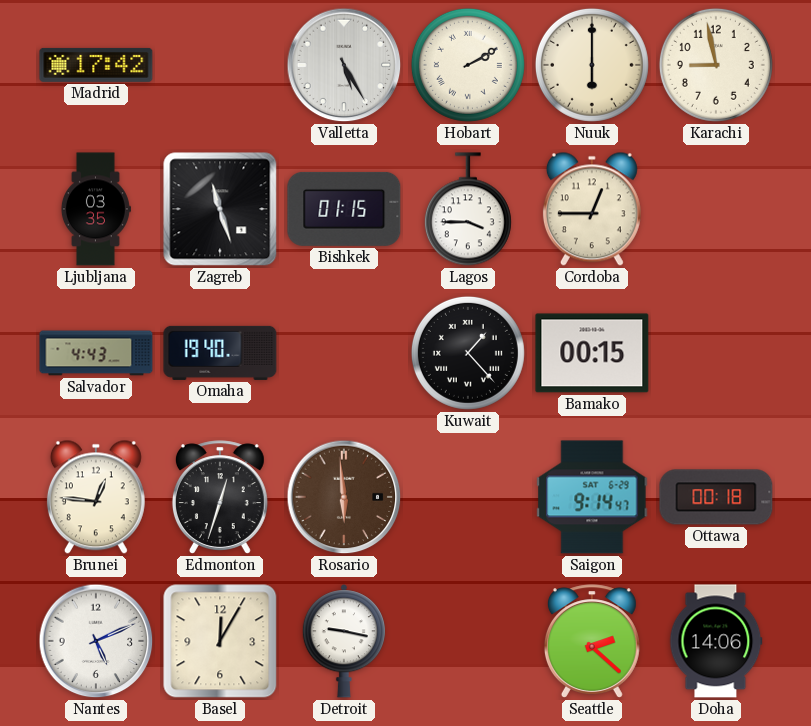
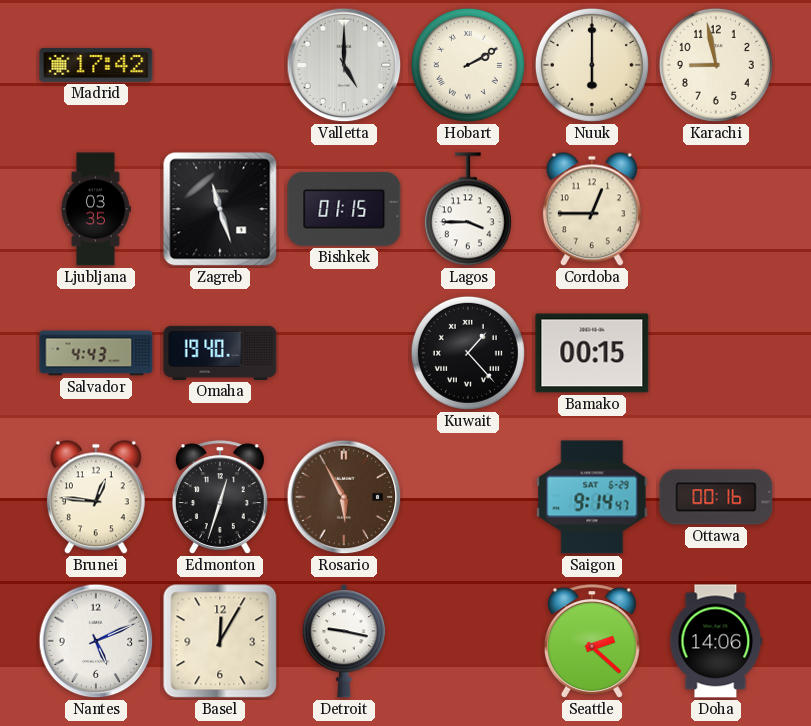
Valletta: 5:25 -> 5:00
Rosario: 5:59 -> 5:55
Ottawa: 00:18 -> 00:16
